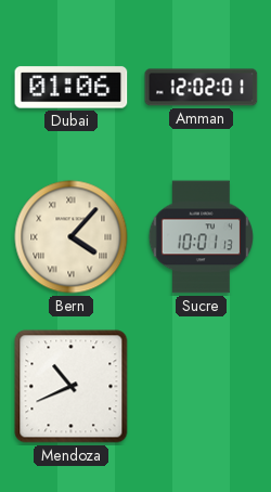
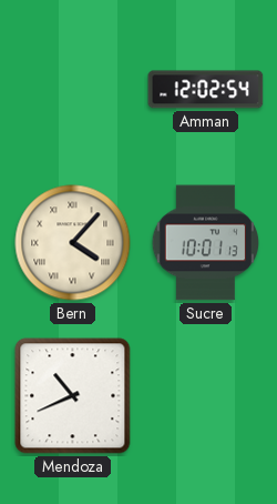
Dubai: 01:06 -> none
Amman: 12:02:01 -> 12:02:54
